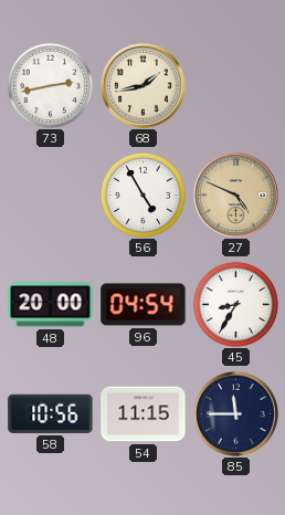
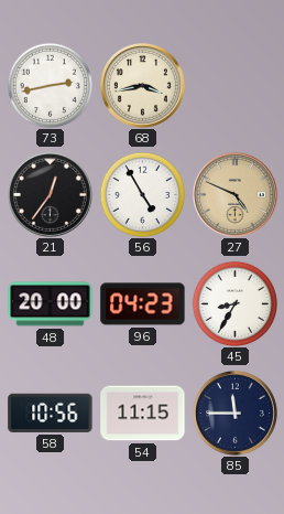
68: 1:43 -> 3:43
21: none -> 12:36
96: 04:54 -> 04:23
